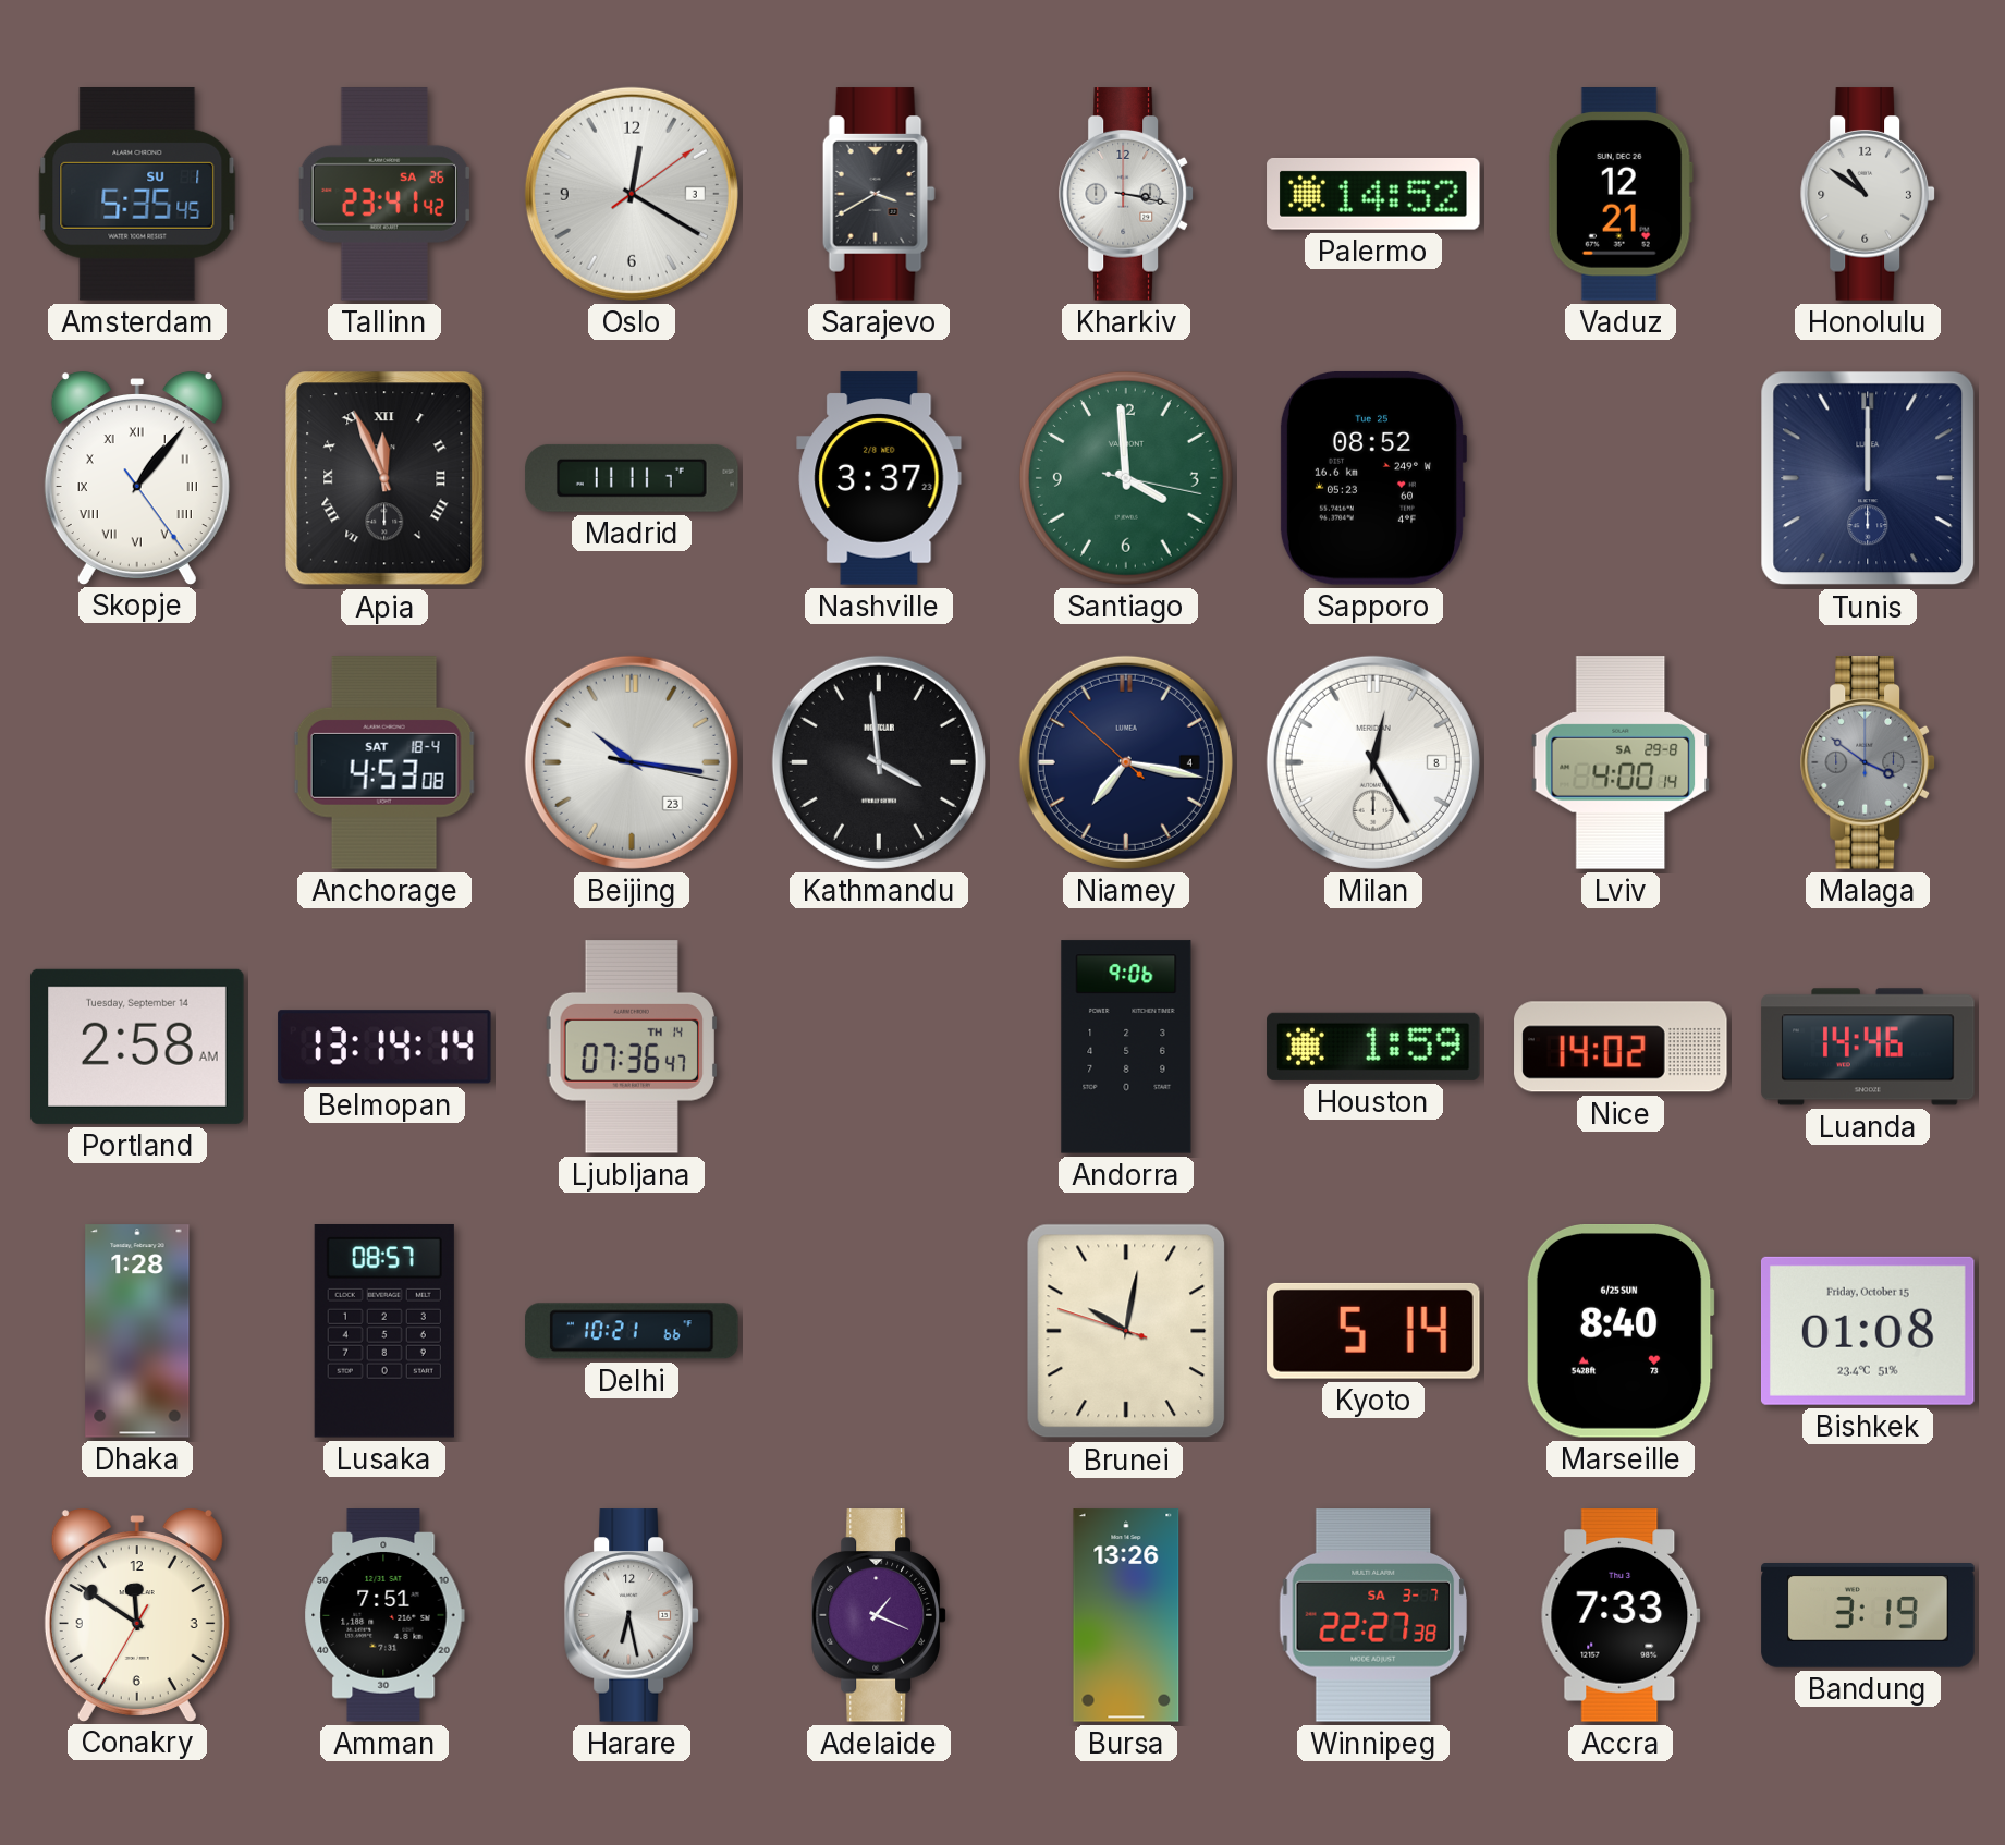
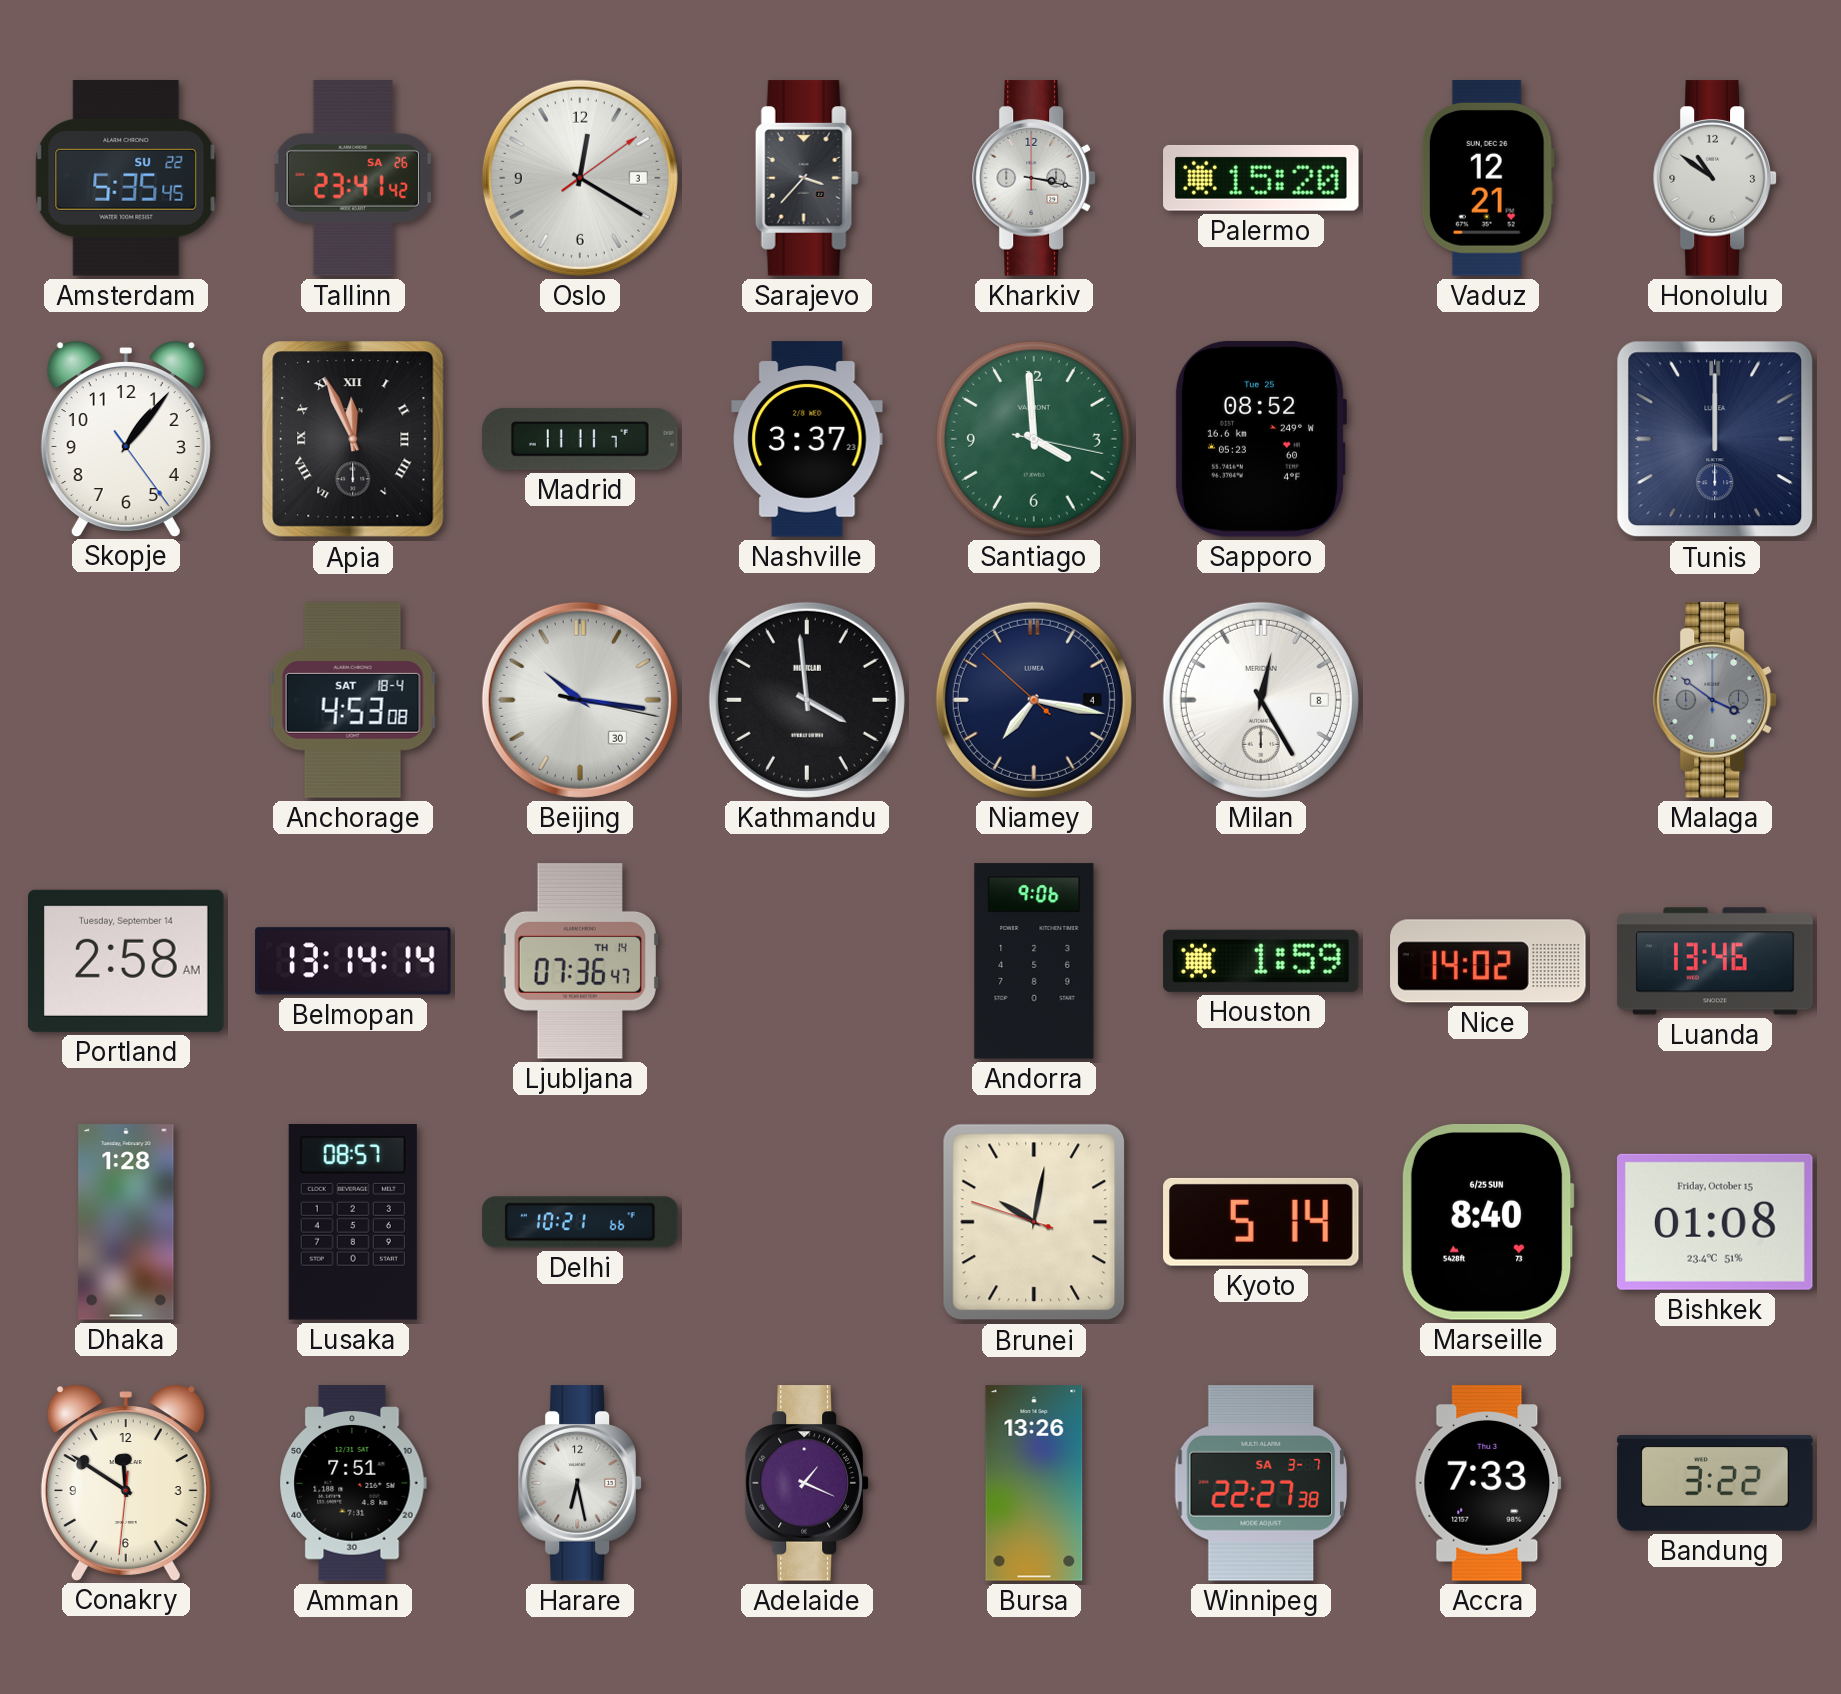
Amsterdam date: SU 1 -> SU 22
Sarajevo: 3:40 -> 3:37
Palermo: 14:52 -> 15:20
Skopje numerals: Roman -> Arabic
Beijing date: 23 -> 30
Lviv: 4:00 -> none
Luanda: 14:46 -> 13:46
Conakry: 11:50:35 -> 11:50:31
Bandung: 3:19 -> 3:22
